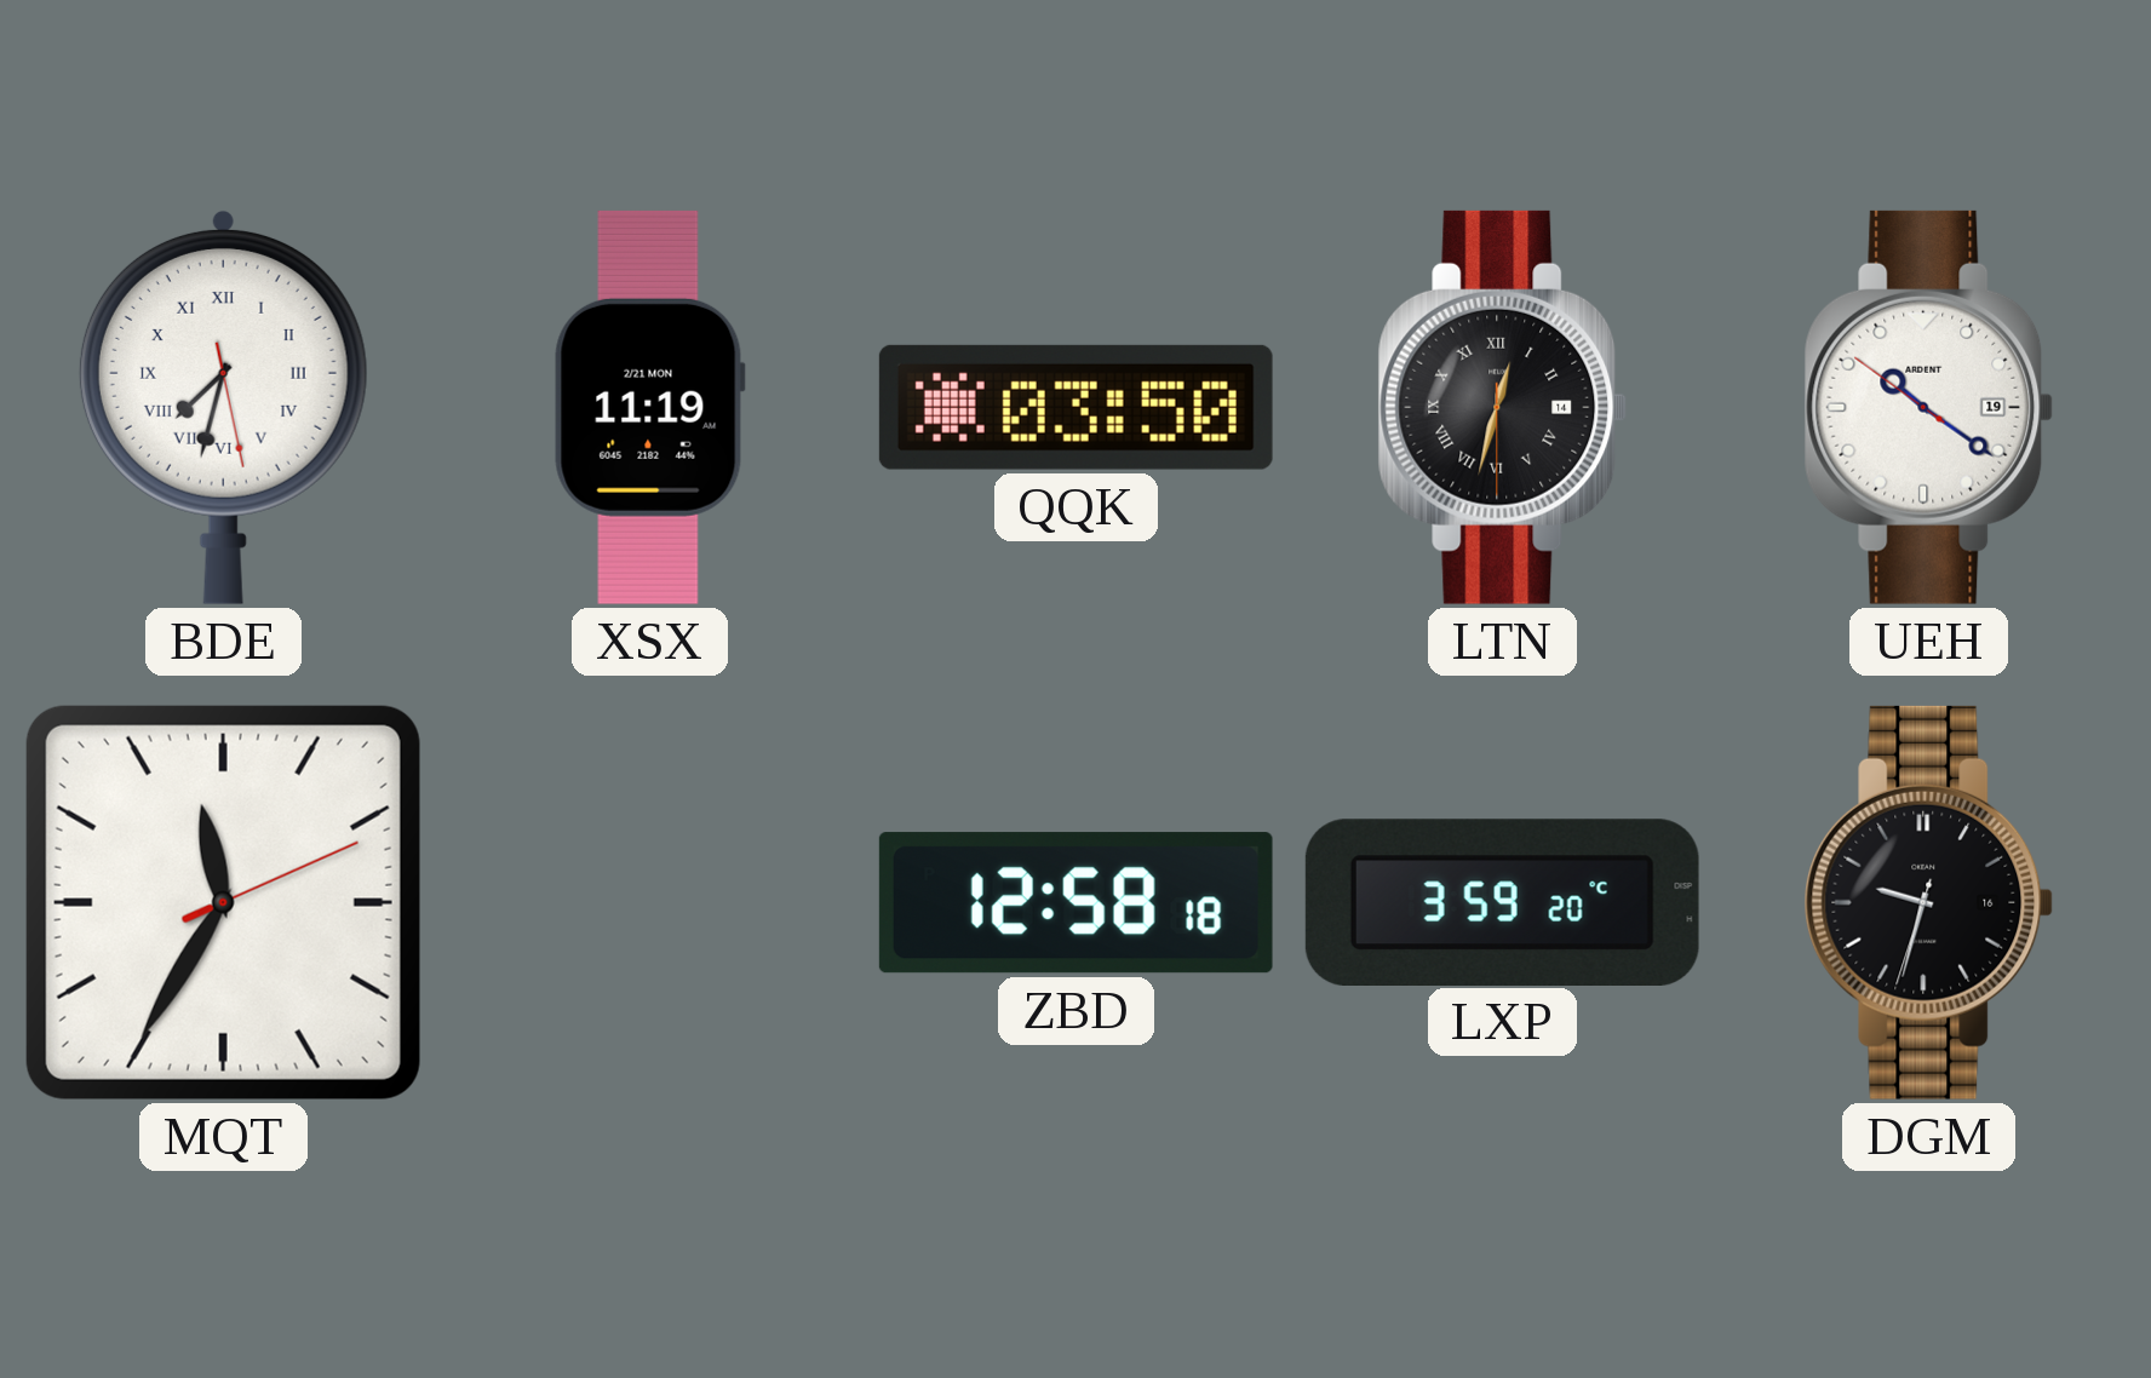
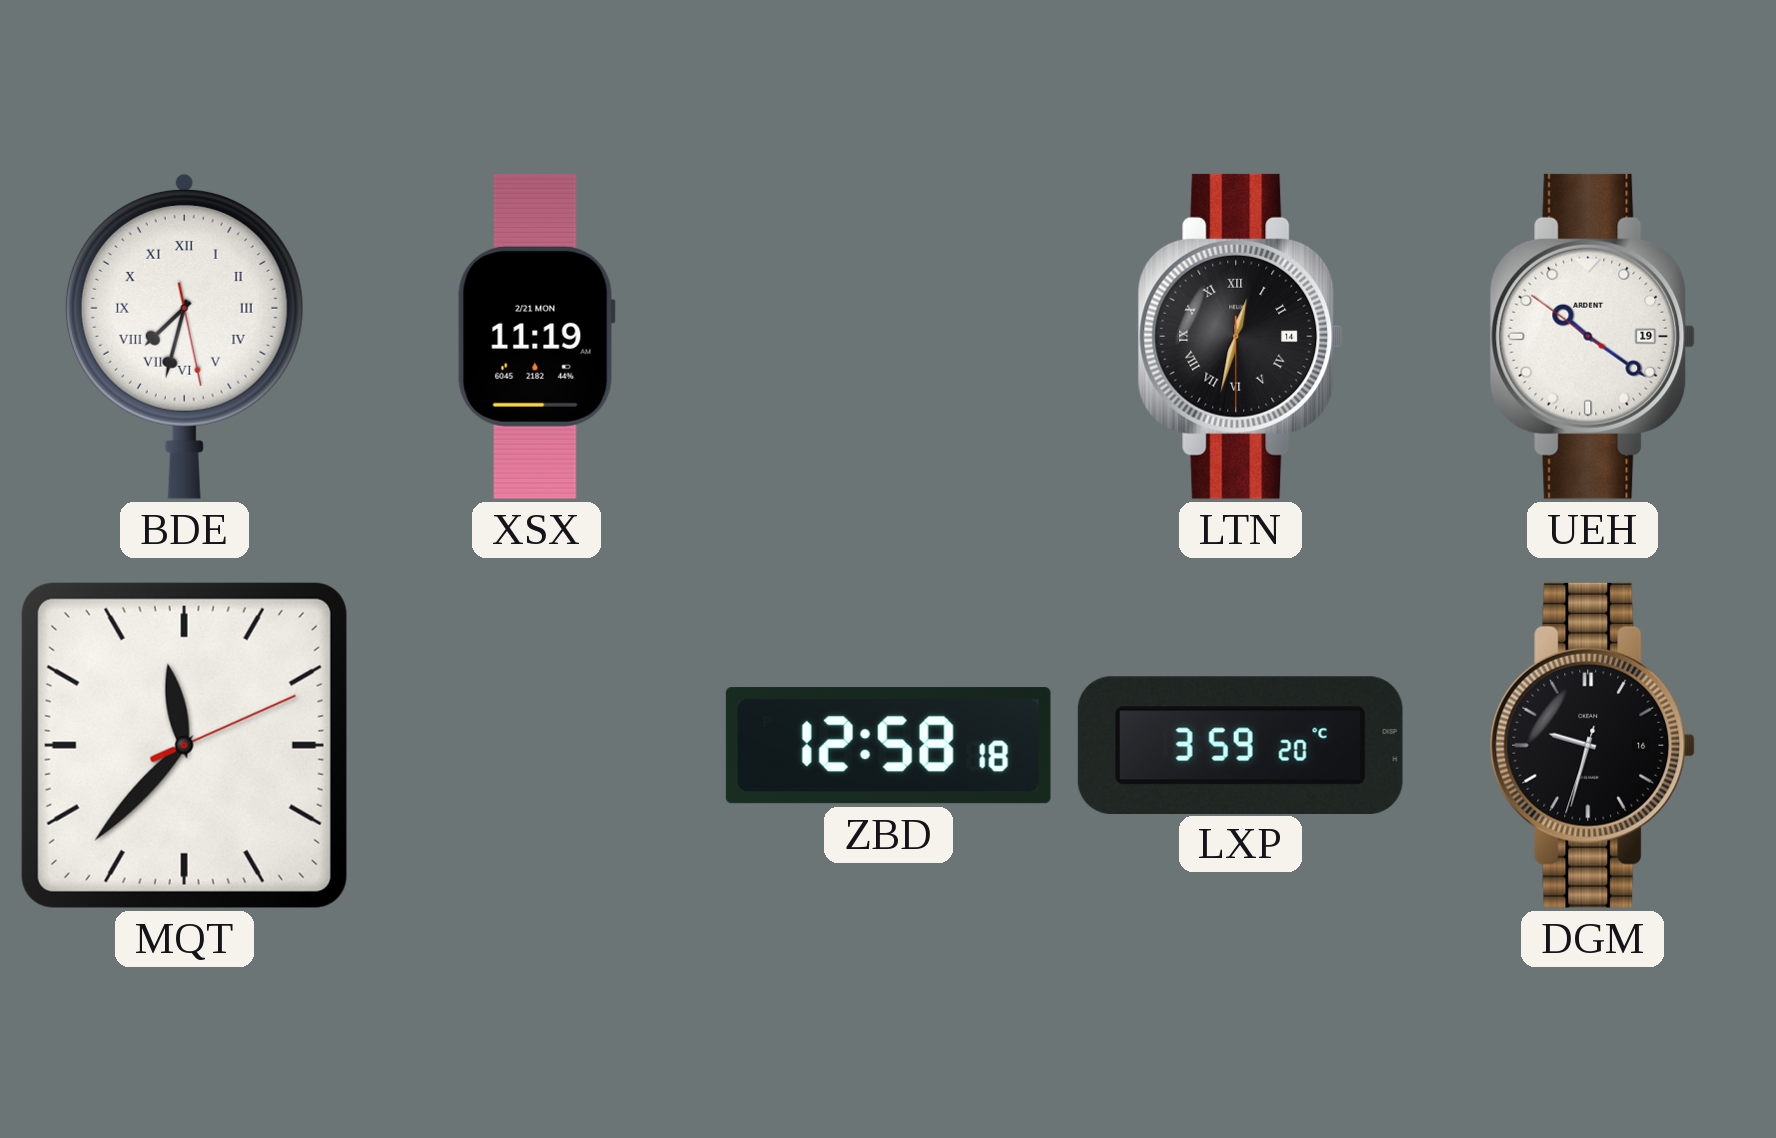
QQK: 03:50 -> none
MQT: 11:35 -> 11:37
